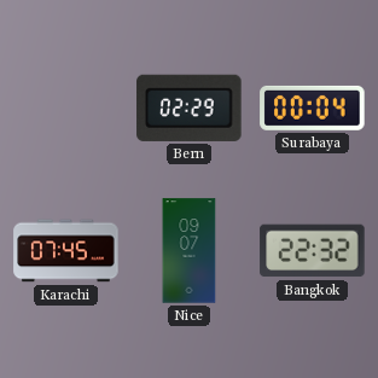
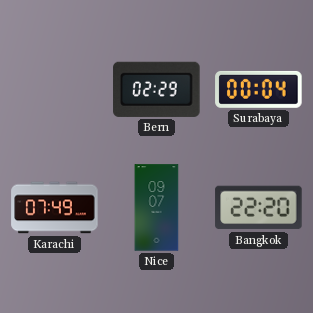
Karachi: 07:45 -> 07:49
Bangkok: 22:32 -> 22:20
